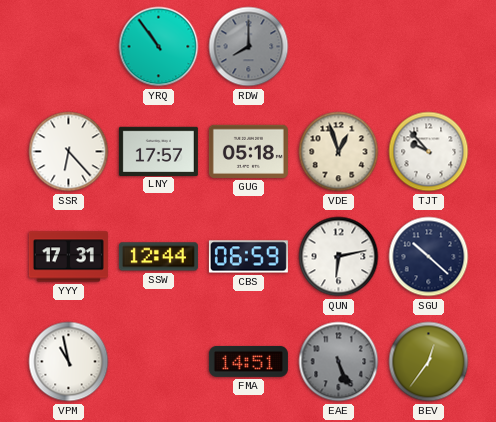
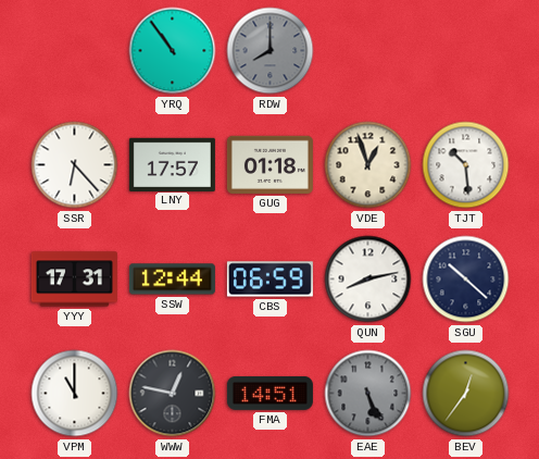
GUG: 05:18 -> 01:18
TJT: 9:53 -> 10:29
QUN: 6:13 -> 8:13
VPM: 10:58 -> 11:00
WWW: none -> 12:47
